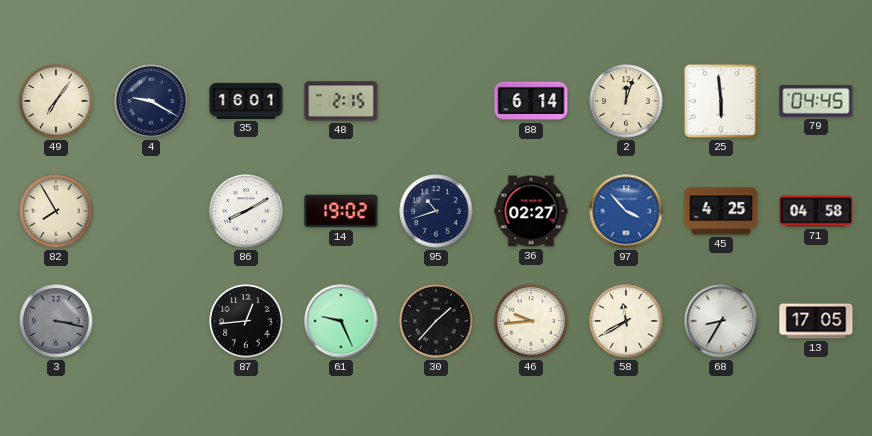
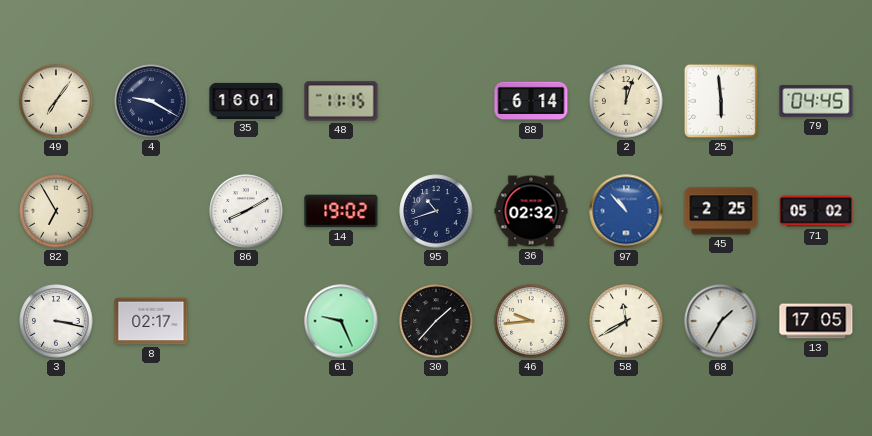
48: 2:15 -> 11:15
82: 7:55 -> 6:55
36: 02:27 -> 02:32
97: 3:53 -> 10:53
45: 4:25 -> 2:25
71: 04:58 -> 05:02
3 dial: grey -> white
8: none -> 02:17
87: 12:44 -> none
68: 8:35 -> 1:35
